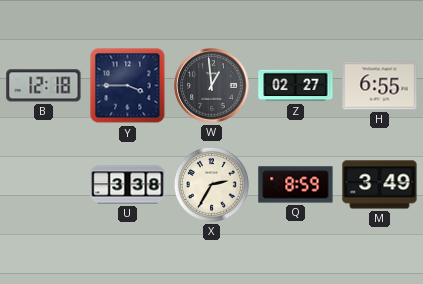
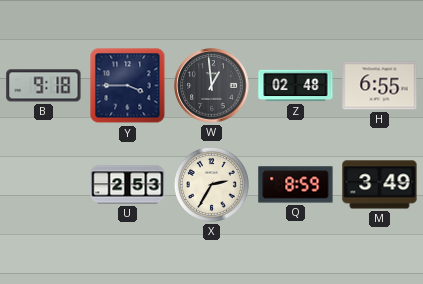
B: 12:18 -> 9:18
Z: 02:27 -> 02:48
U: 3:38 -> 2:53
